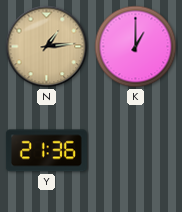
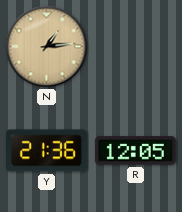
K: 1:00 -> none
R: none -> 12:05
